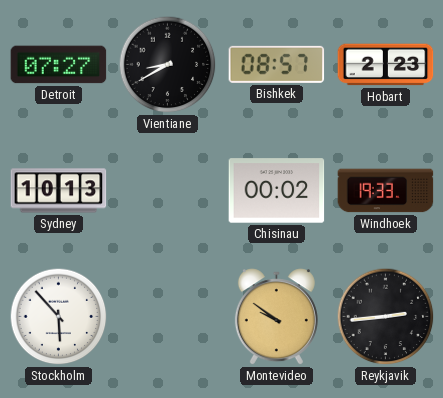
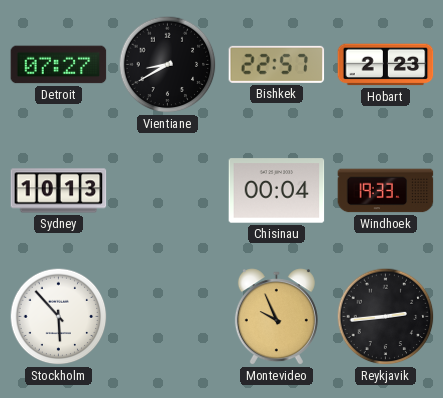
Bishkek: 08:57 -> 22:57
Chisinau: 00:02 -> 00:04
Montevideo: 9:51 -> 9:56
